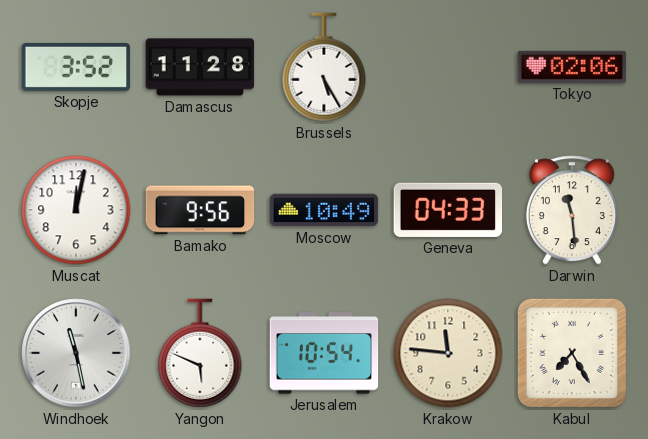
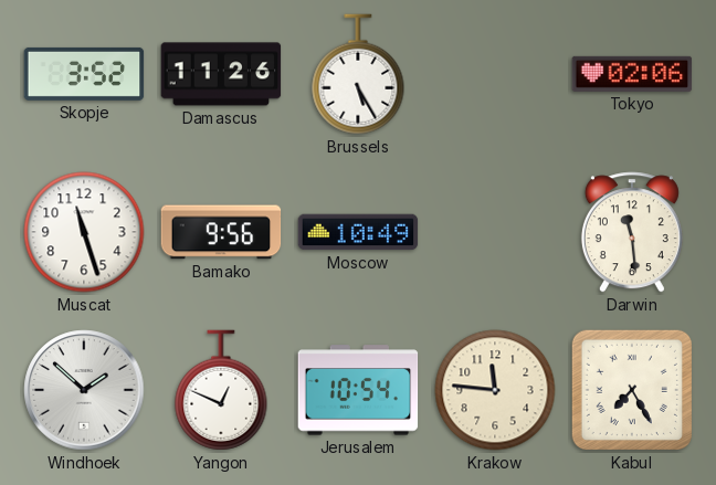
Damascus: 11:28 -> 11:26
Muscat: 12:02 -> 11:27
Geneva: 04:33 -> none
Windhoek: 11:28 -> 1:52
Yangon: 5:49 -> 12:49
